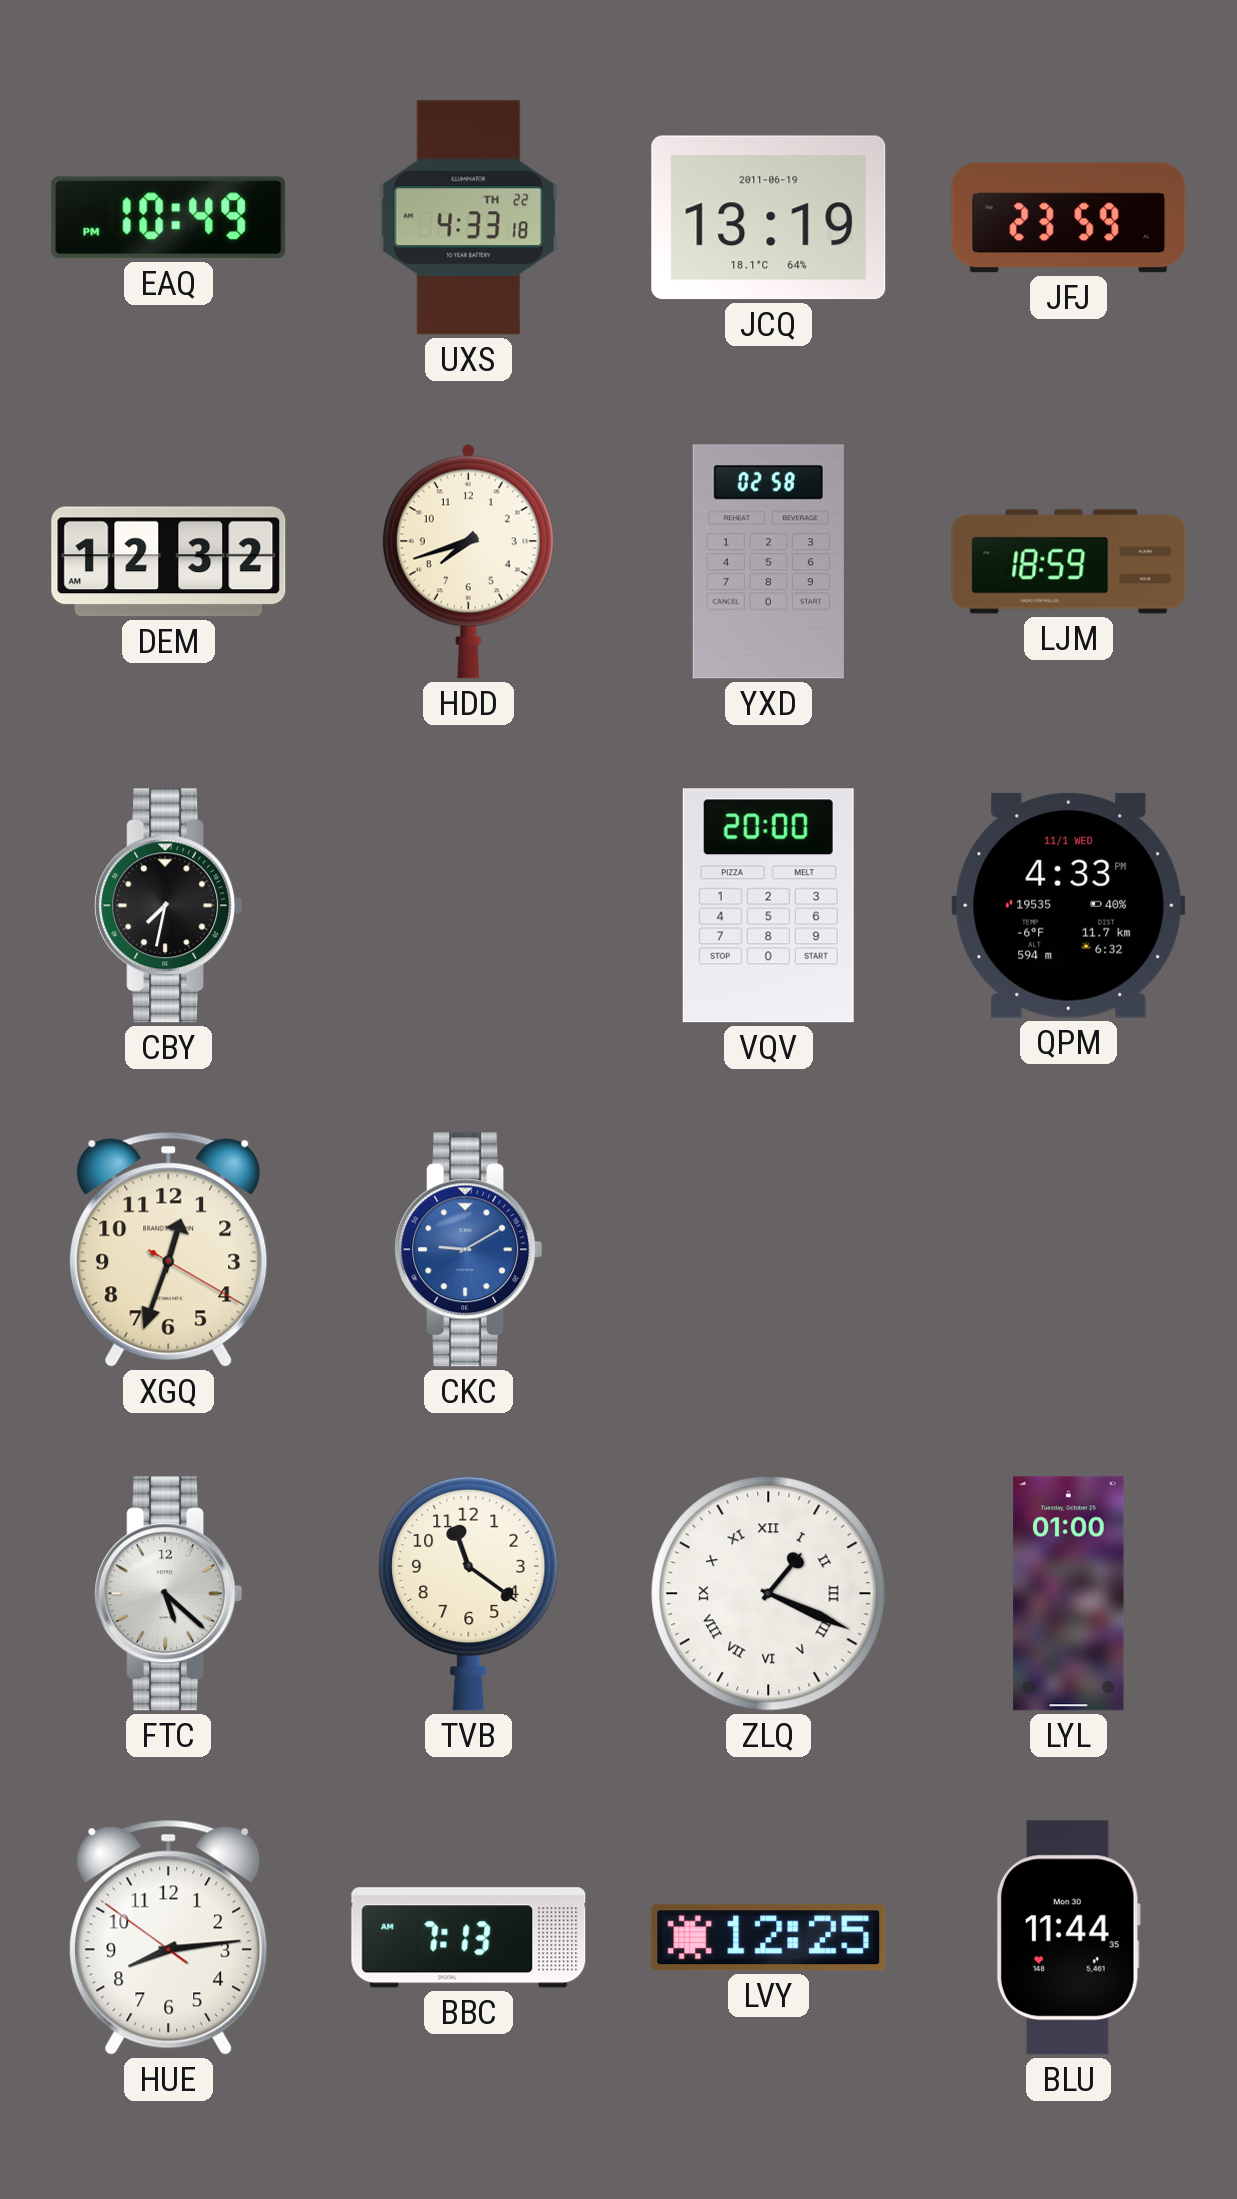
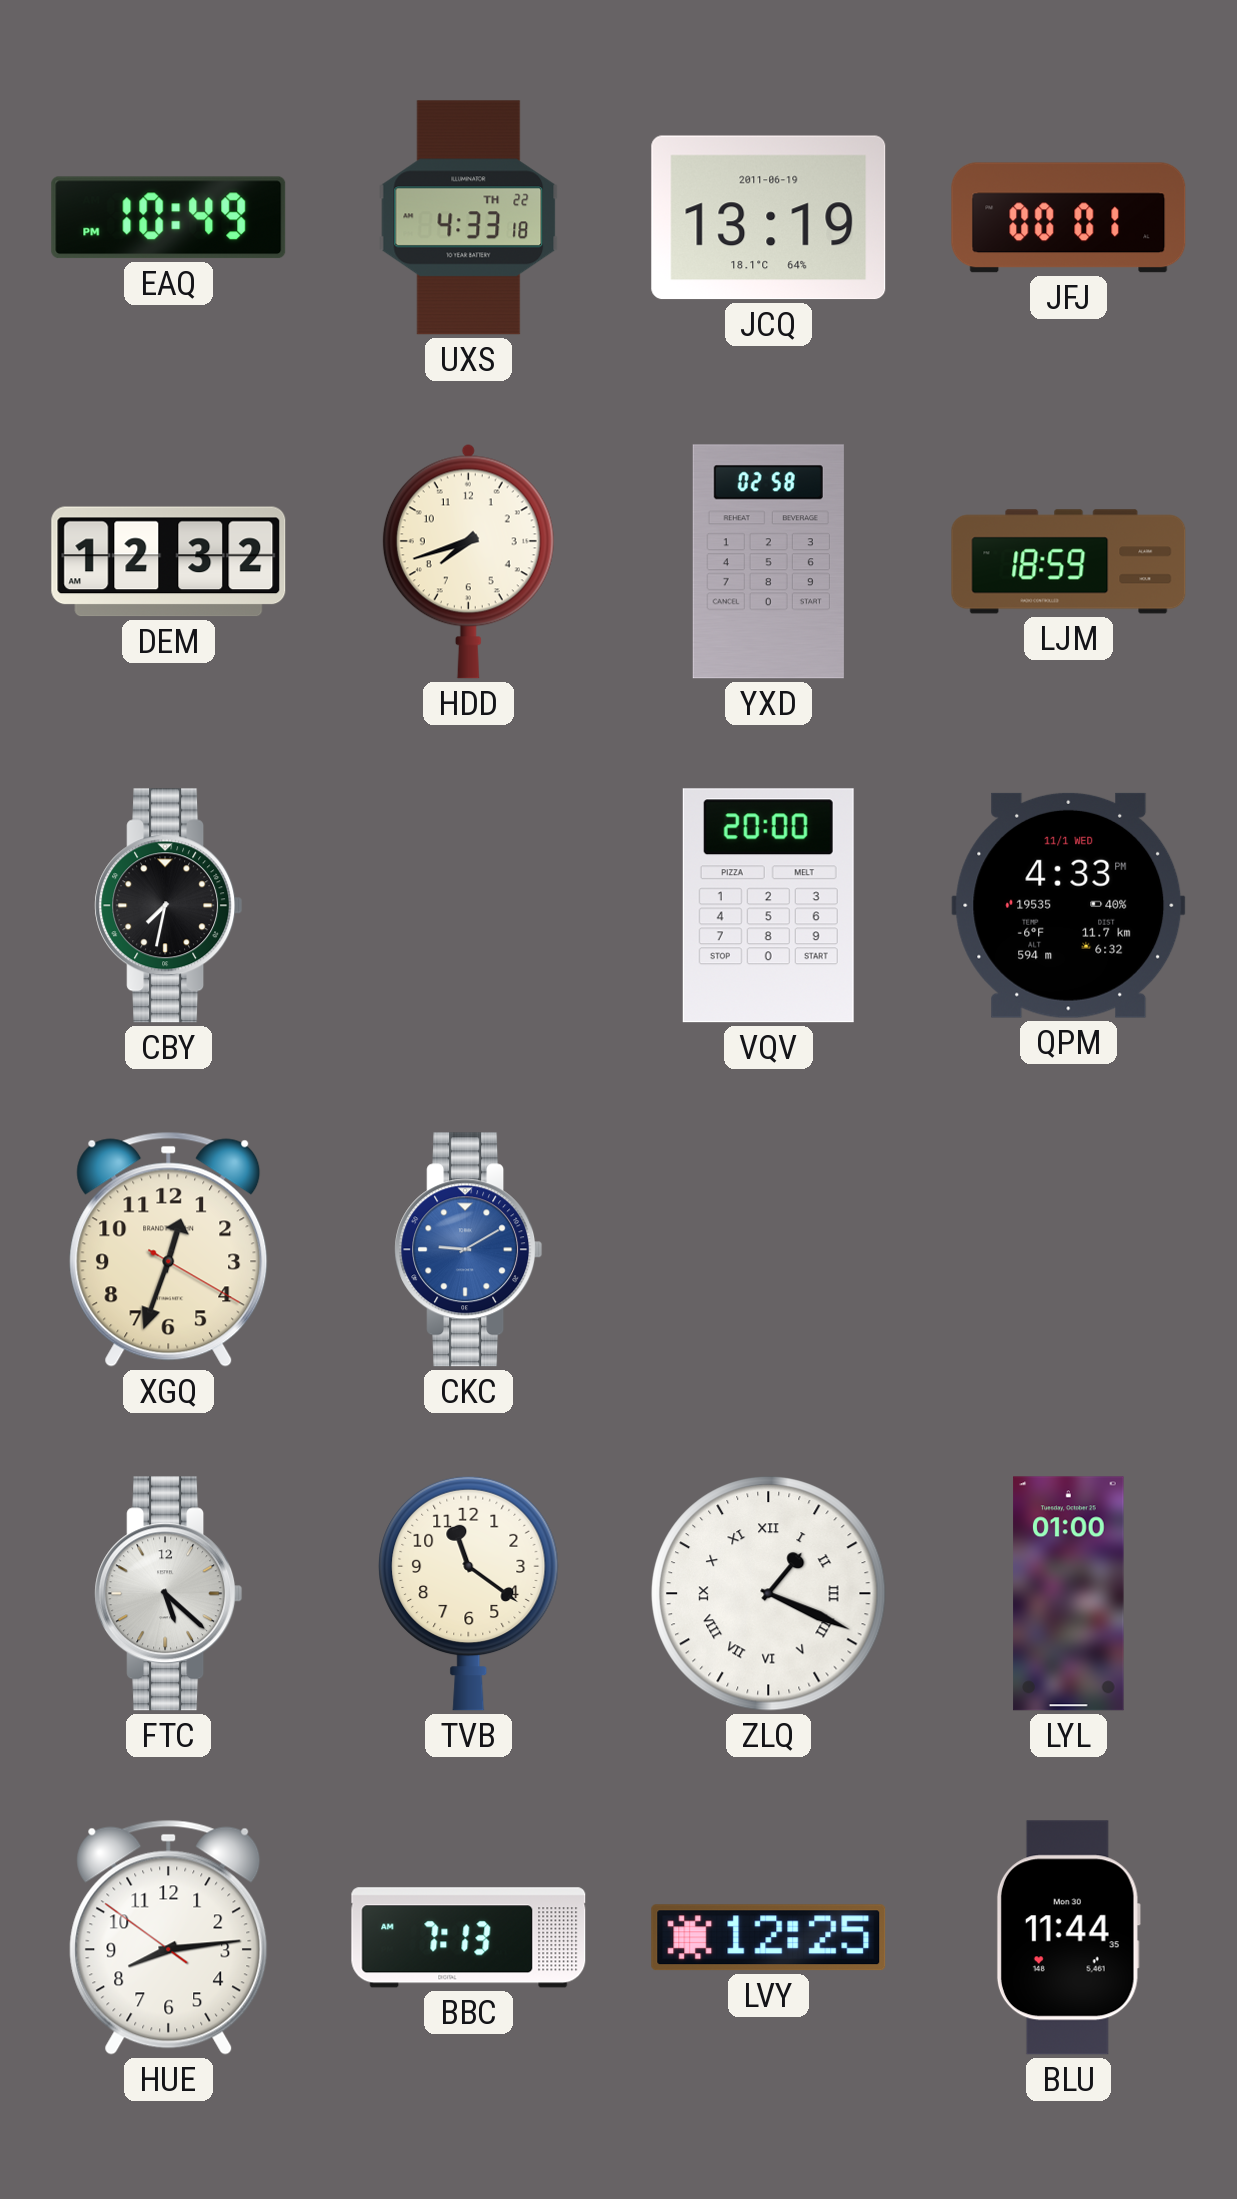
JFJ: 23:59 -> 00:01
